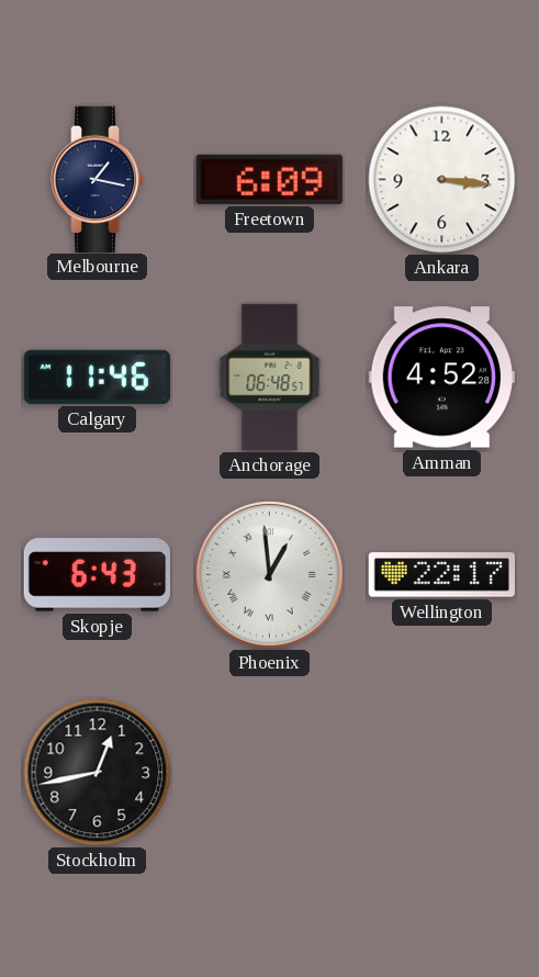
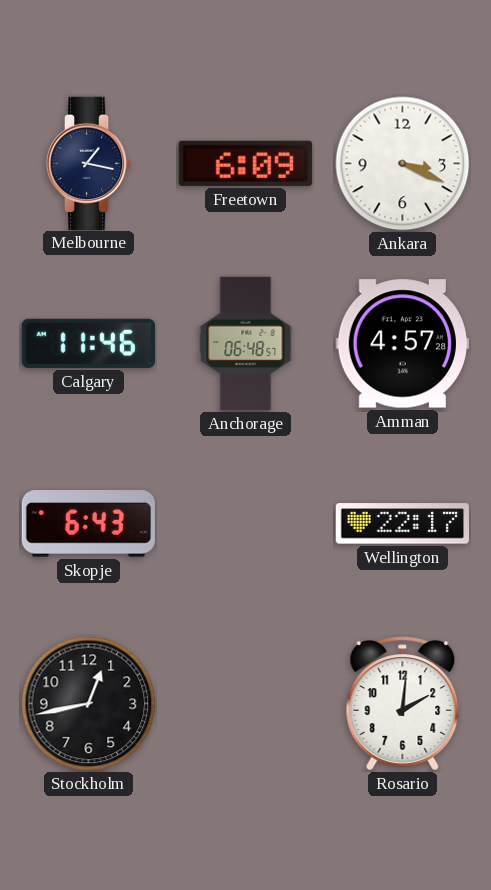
Ankara: 3:16 -> 3:19
Amman: 4:52 -> 4:57
Phoenix: 12:59 -> none
Rosario: none -> 2:01
